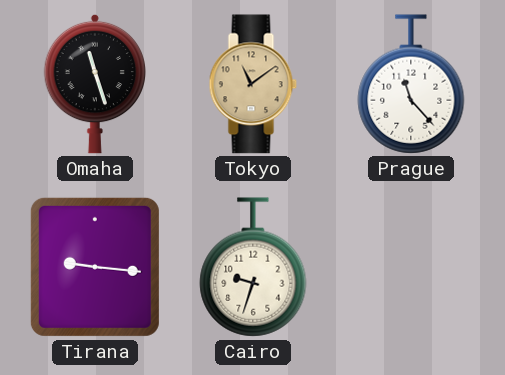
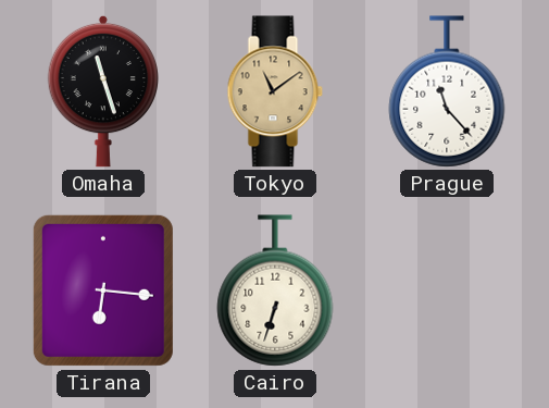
Tirana: 9:16 -> 6:16
Cairo: 9:33 -> 6:33
